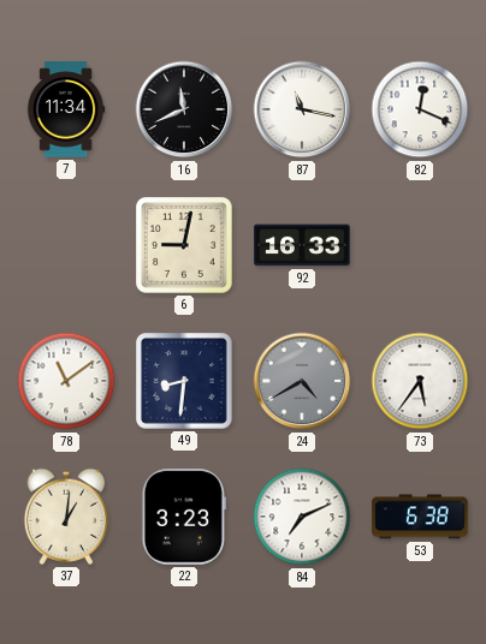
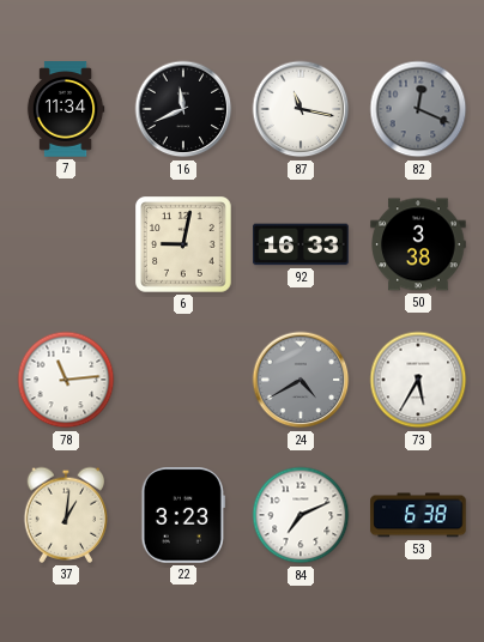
82 dial: white -> grey
50: none -> 3:38
78: 11:09 -> 11:14
49: 8:31 -> none
73: 5:36 -> 5:35
